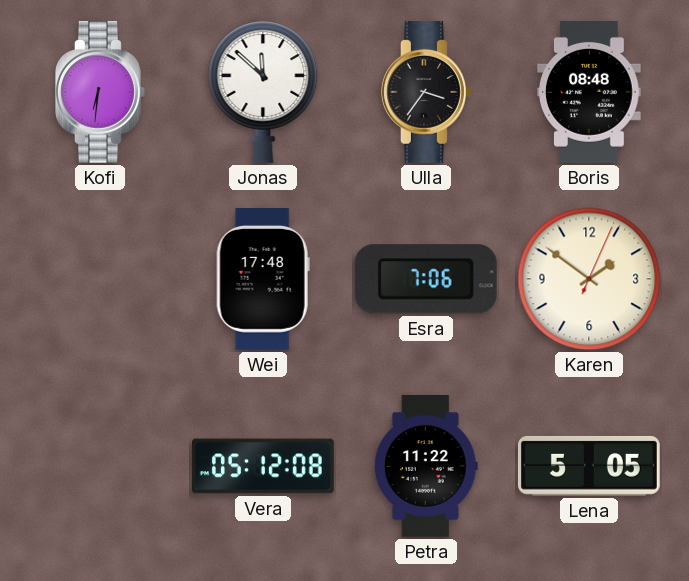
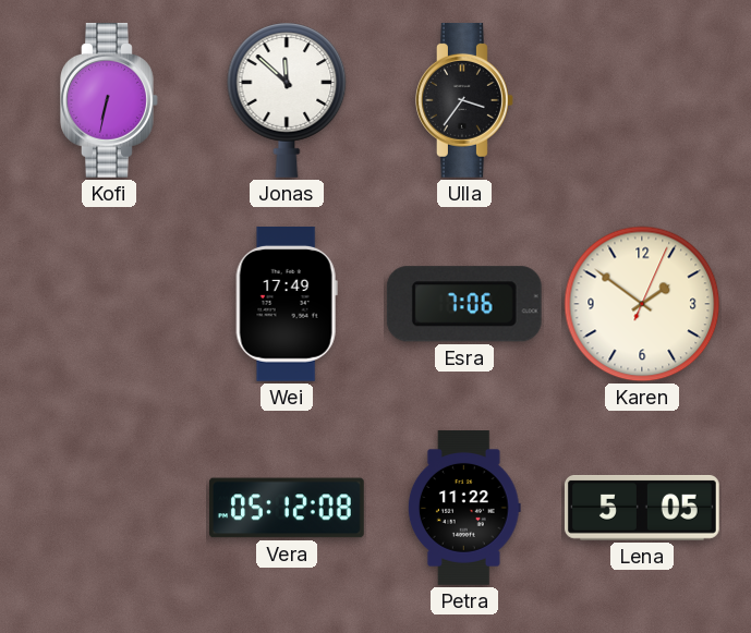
Kofi: 6:31 -> 6:32
Boris: 08:48 -> none
Wei: 17:48 -> 17:49
